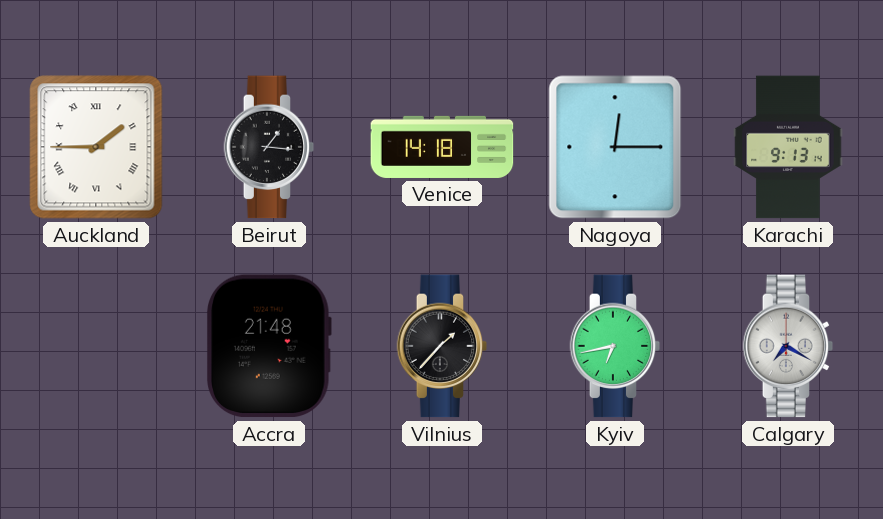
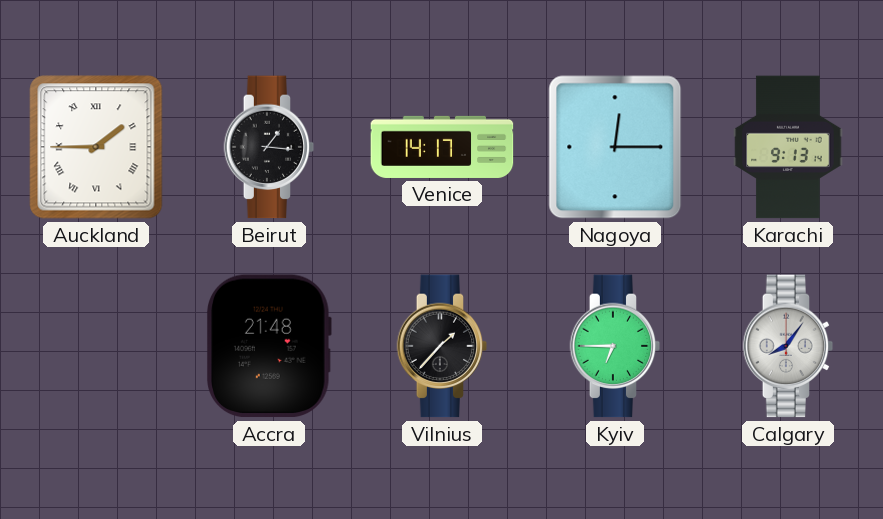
Venice: 14:18 -> 14:17
Kyiv: 6:43 -> 6:45
Calgary: 7:20 -> 8:06
